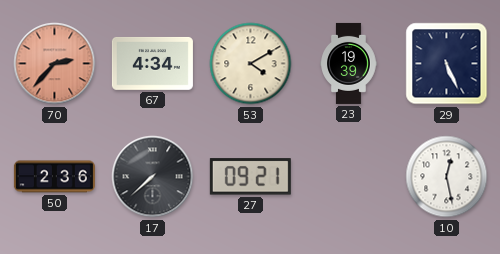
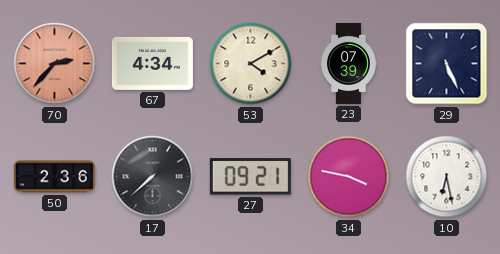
23: 19:39 -> 07:39
34: none -> 3:47
10: 12:28 -> 6:28
